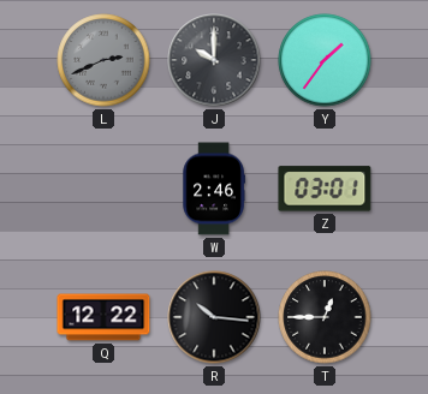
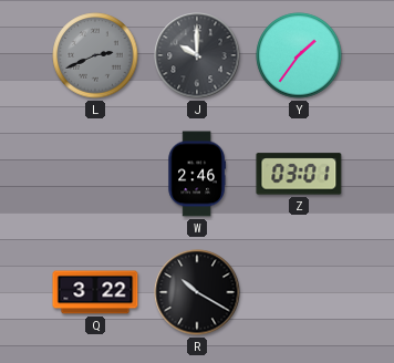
Q: 12:22 -> 3:22
R: 10:16 -> 10:20
T: 12:45 -> none
